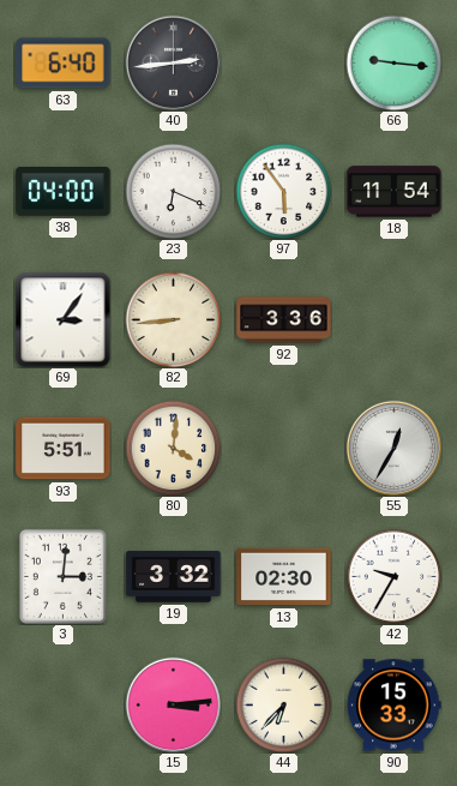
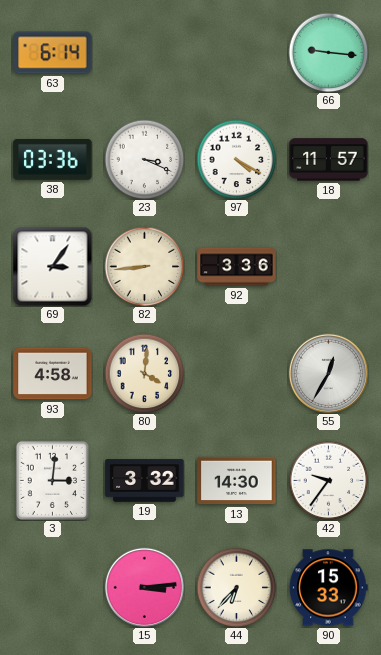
63: 6:40 -> 6:14
40: 2:44 -> none
38: 04:00 -> 03:36
23: 6:19 -> 3:19
97: 5:54 -> 4:20
18: 11:54 -> 11:57
93: 5:51 -> 4:58
13: 02:30 -> 14:30
42: 9:35 -> 9:36
